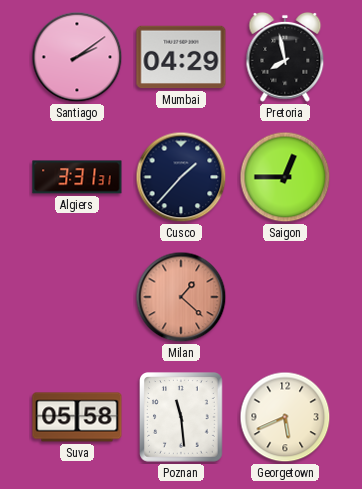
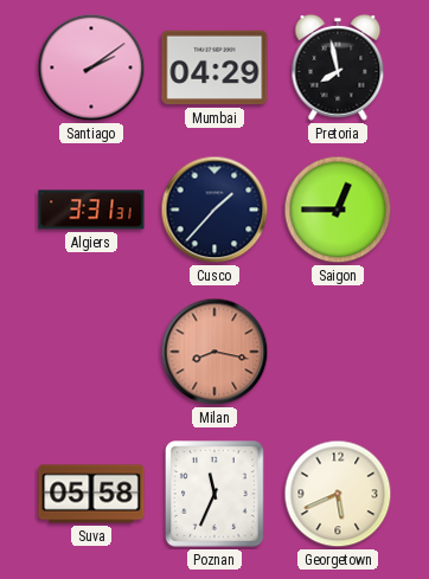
Milan: 1:22 -> 8:17
Poznan: 11:29 -> 11:34
